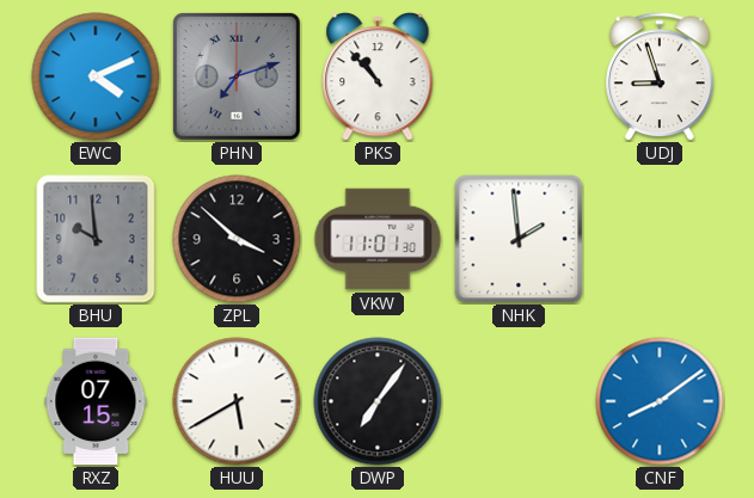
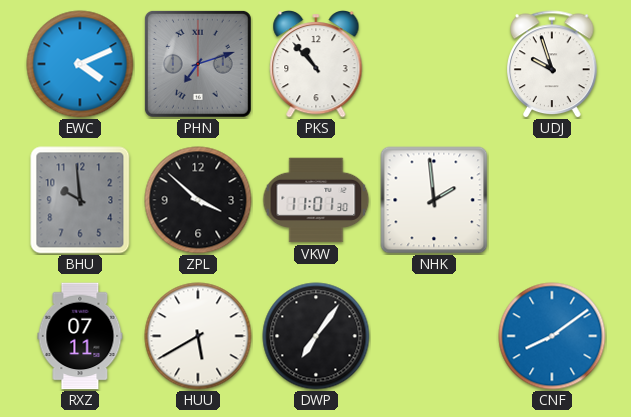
UDJ: 8:57 -> 9:57
RXZ: 07:15 -> 07:11
